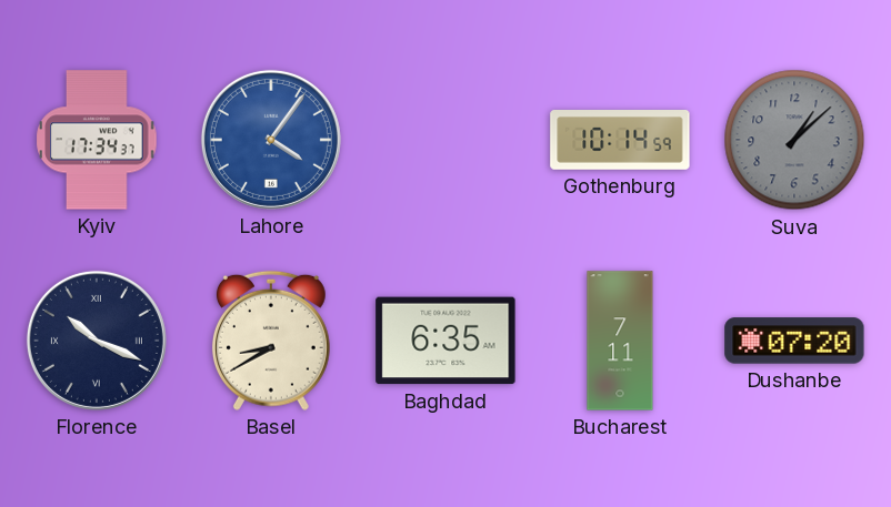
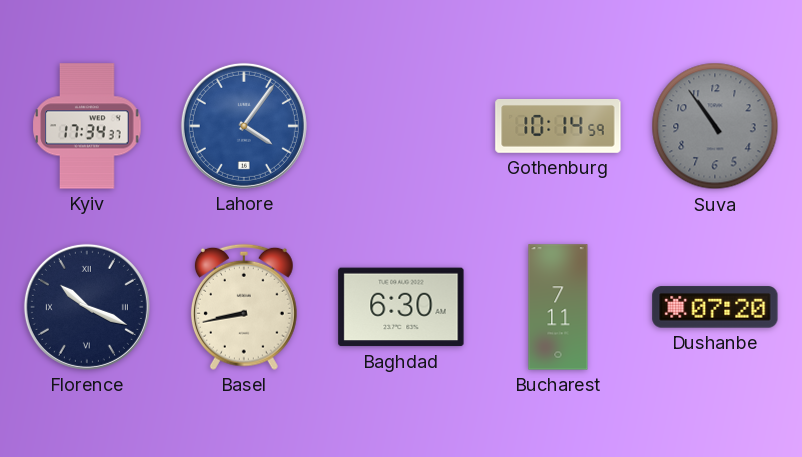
Suva: 1:08 -> 10:54
Basel: 8:40 -> 8:43
Baghdad: 6:35 -> 6:30
